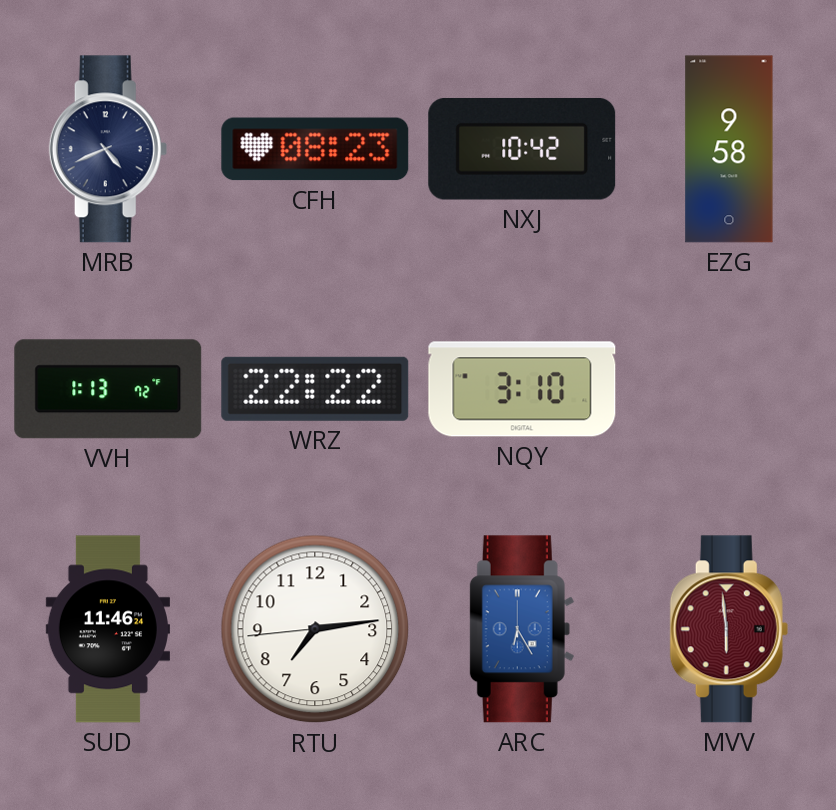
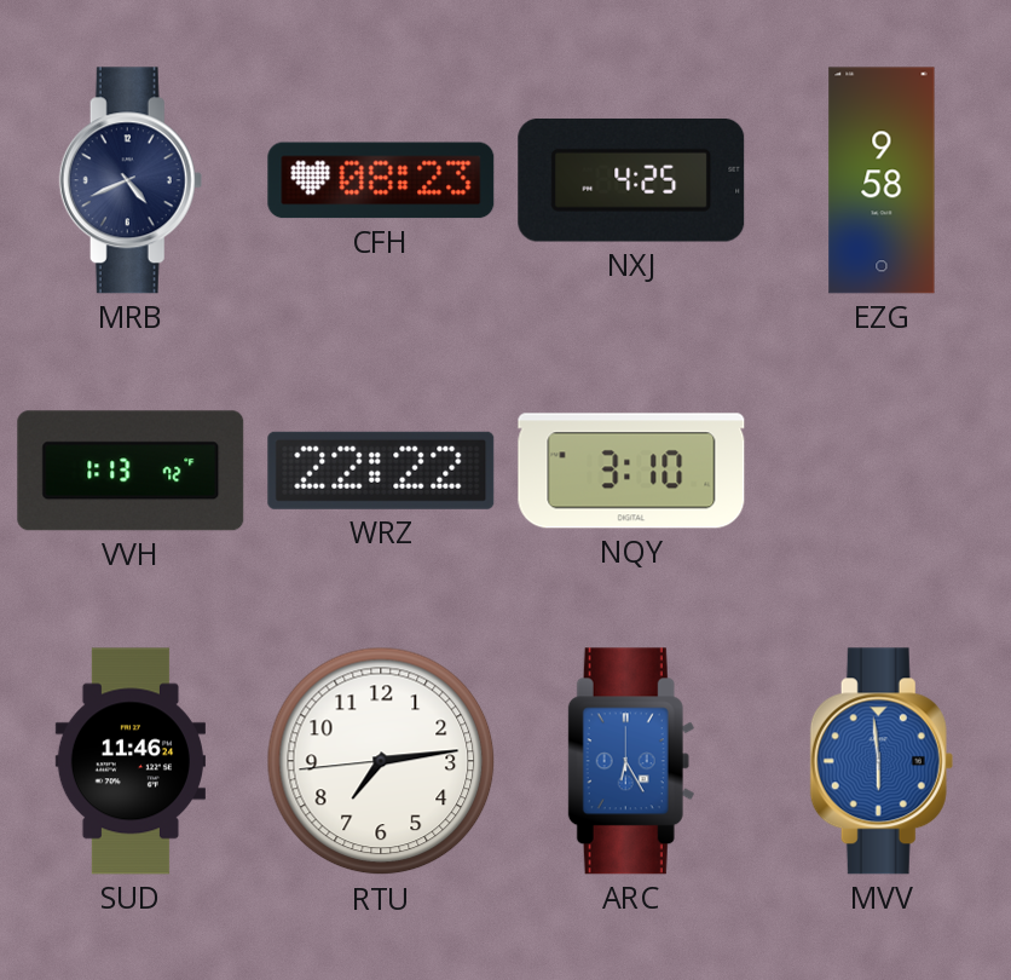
NXJ: 10:42 -> 4:25
MVV dial: burgundy -> blue
